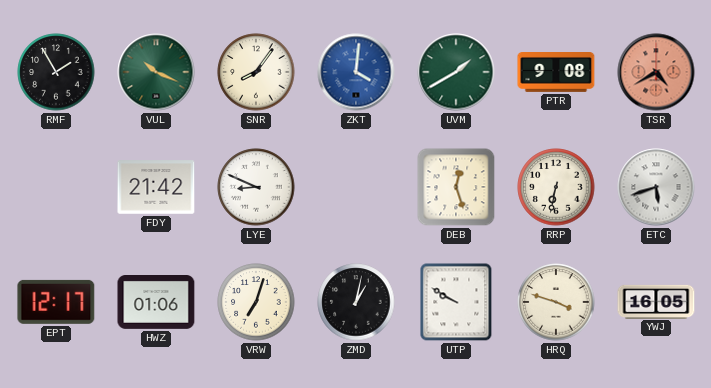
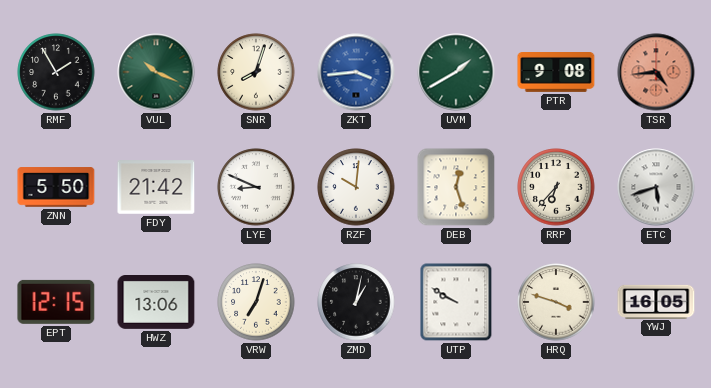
SNR: 8:06 -> 8:03
ZKT: 4:01 -> 3:44
TSR: 4:40 -> 4:44
ZNN: none -> 5:50
RZF: none -> 10:01
RRP: 6:32 -> 6:37
EPT: 12:17 -> 12:15
HWZ: 01:06 -> 13:06
